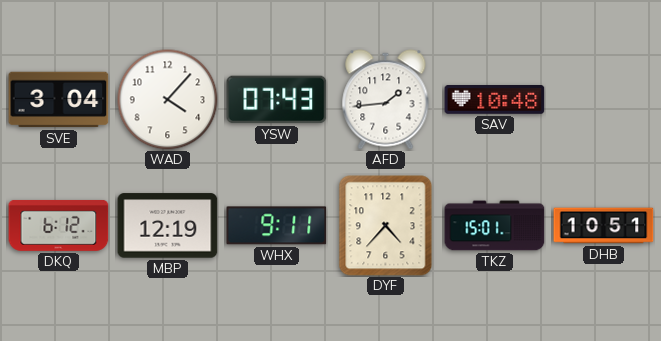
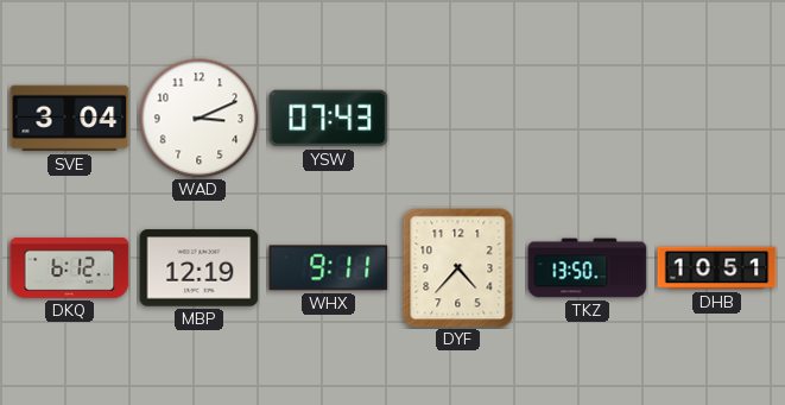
WAD: 4:07 -> 3:11
AFD: 1:44 -> none
SAV: 10:48 -> none
TKZ: 15:01 -> 13:50
